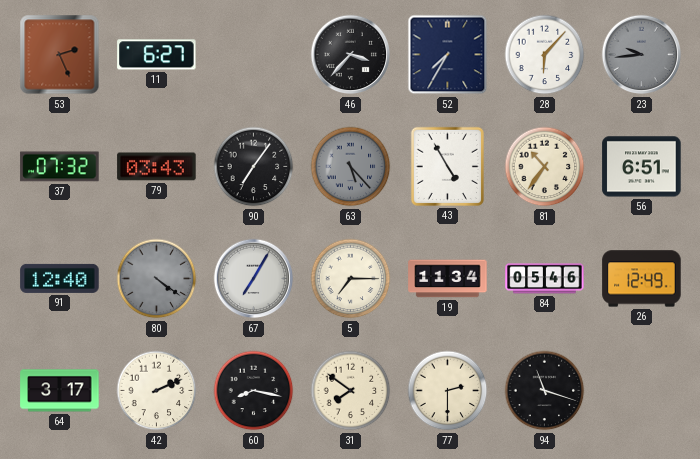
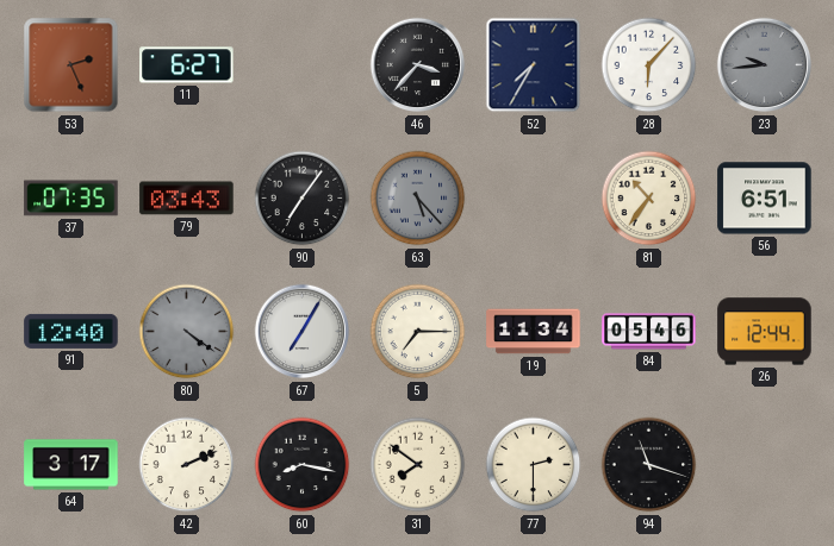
37: 07:32 -> 07:35
43: 4:55 -> none
26: 12:49 -> 12:44
